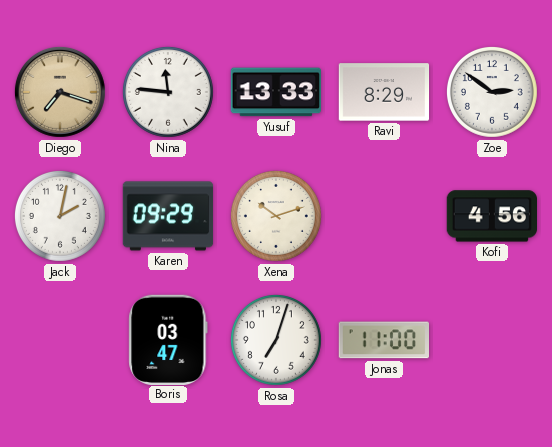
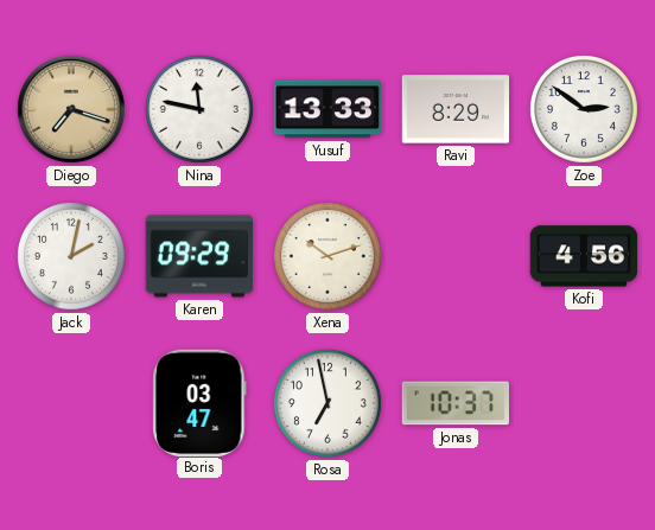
Nina: 11:46 -> 11:47
Rosa: 7:03 -> 6:58
Jonas: 11:00 -> 10:37
